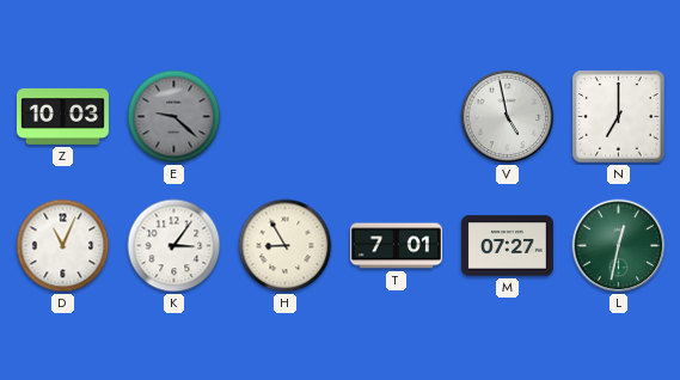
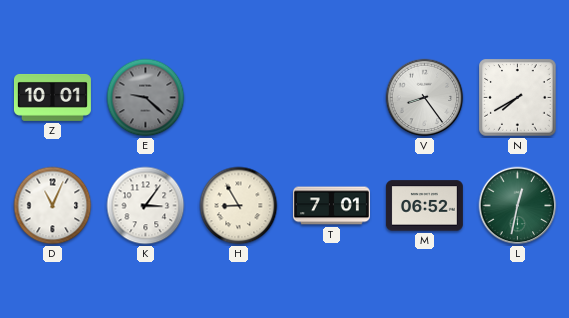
Z: 10:03 -> 10:01
V: 4:58 -> 8:24
N: 7:00 -> 7:40
M: 07:27 -> 06:52
